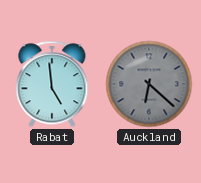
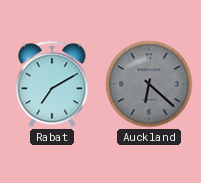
Rabat: 4:59 -> 7:10
